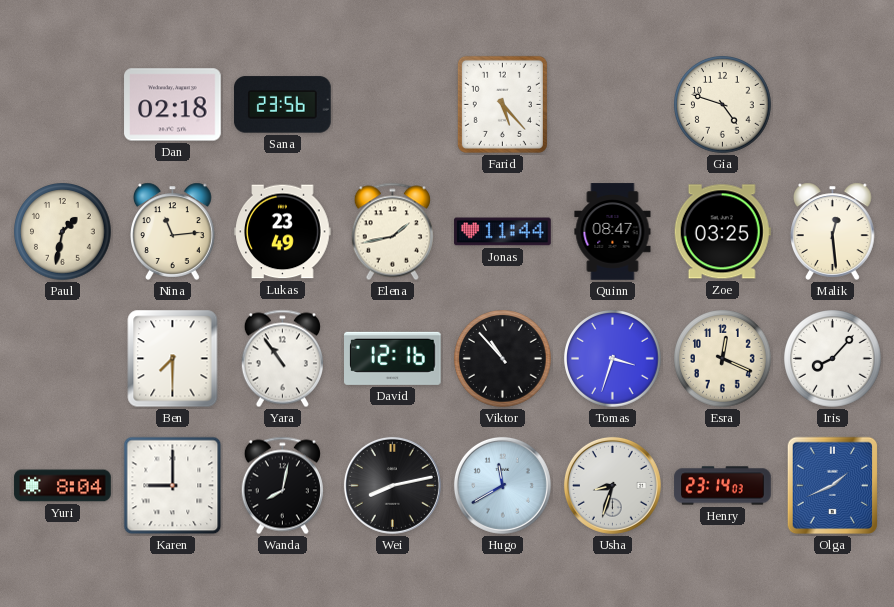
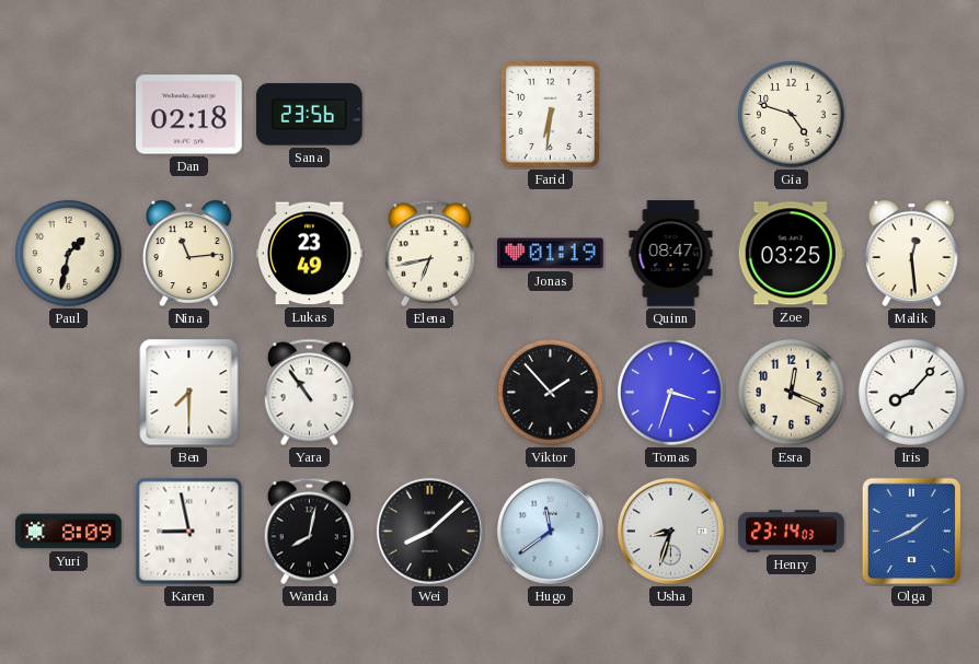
Farid: 5:23 -> 6:31
Elena: 1:43 -> 6:43
Jonas: 11:44 -> 01:19
David: 12:16 -> none
Viktor: 10:53 -> 1:53
Yuri: 8:04 -> 8:09
Karen: 9:00 -> 8:58
Wei: 8:13 -> 8:08
Hugo: 11:40 -> 11:39
